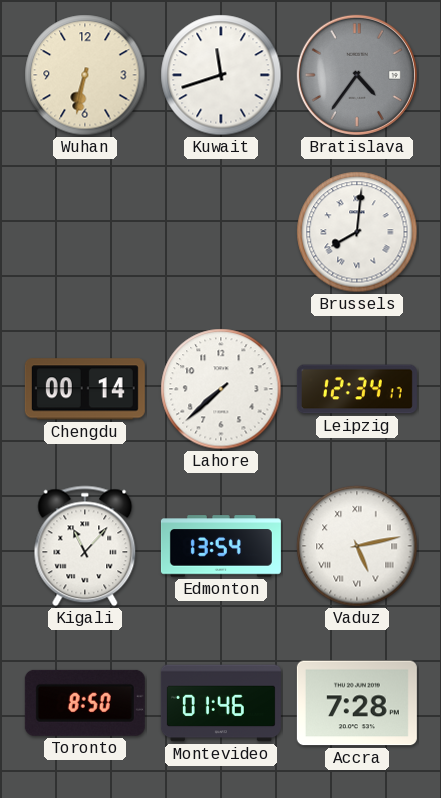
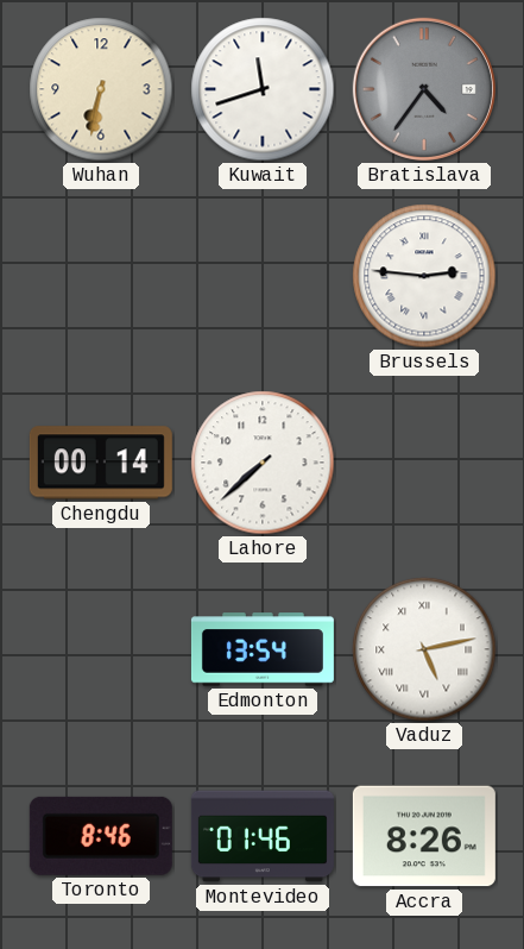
Brussels: 8:01 -> 2:46
Leipzig: 12:34 -> none
Kigali: 11:07 -> none
Toronto: 8:50 -> 8:46
Accra: 7:28 -> 8:26
